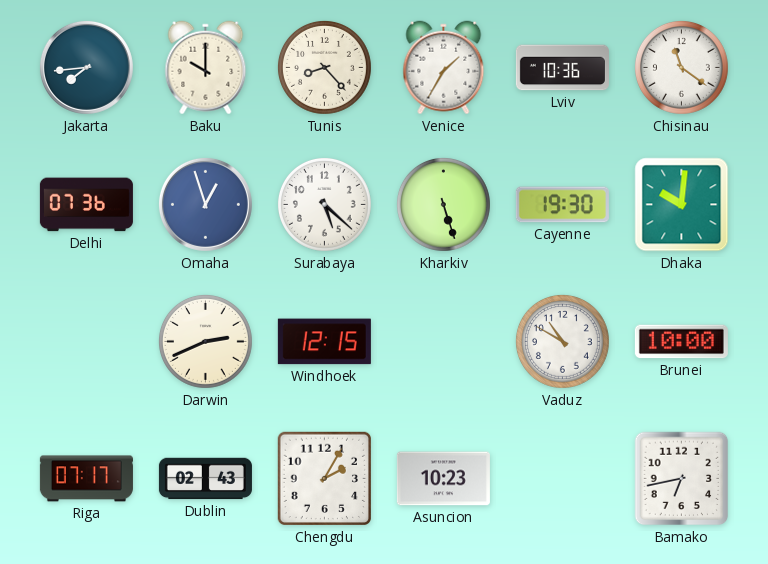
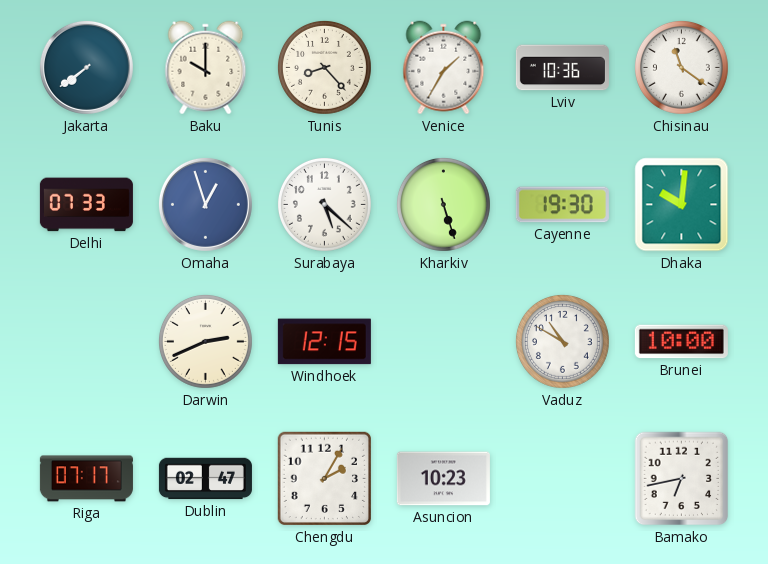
Jakarta: 7:44 -> 7:39
Delhi: 07:36 -> 07:33
Dublin: 02:43 -> 02:47
